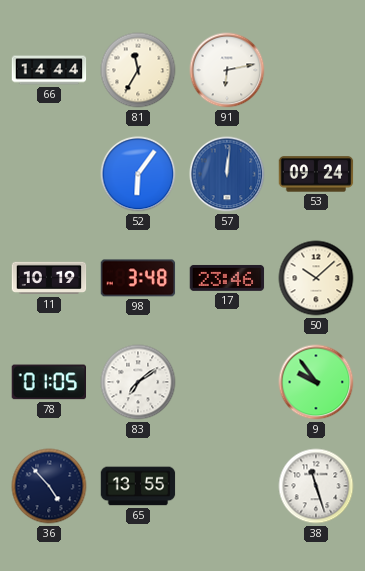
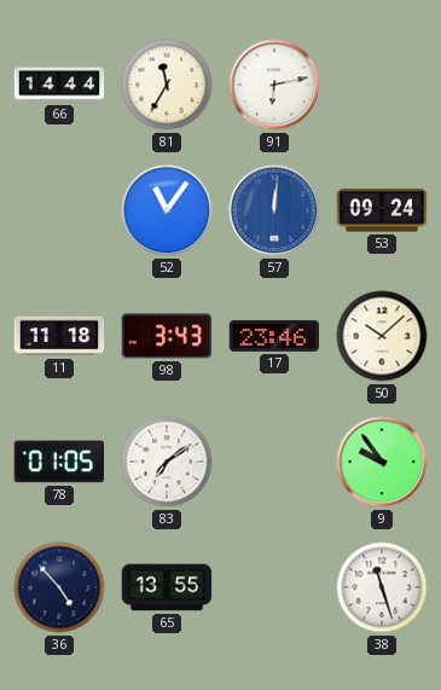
52: 6:06 -> 11:06
11: 10:19 -> 11:18
98: 3:48 -> 3:43
